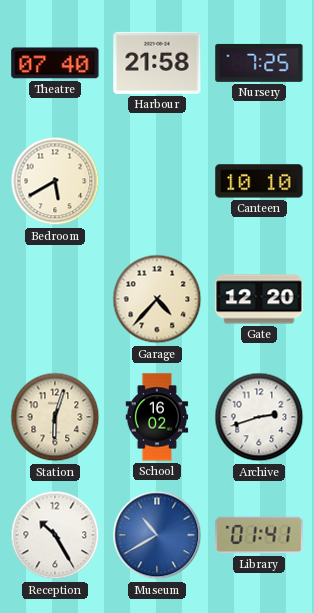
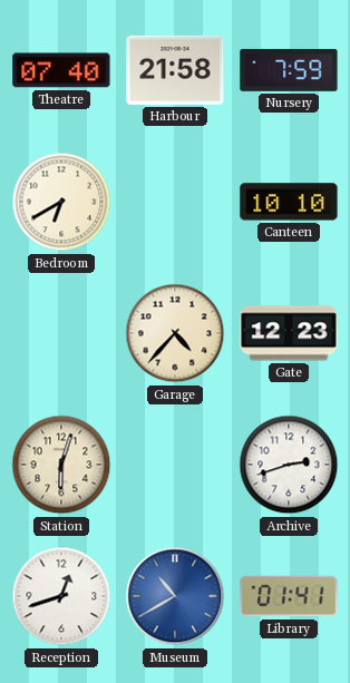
Nursery: 7:25 -> 7:59
Bedroom: 5:40 -> 6:40
Gate: 12:20 -> 12:23
School: 16:02 -> none
Reception: 10:25 -> 12:42
